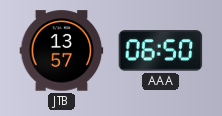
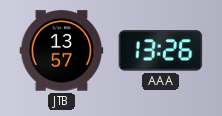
AAA: 06:50 -> 13:26
